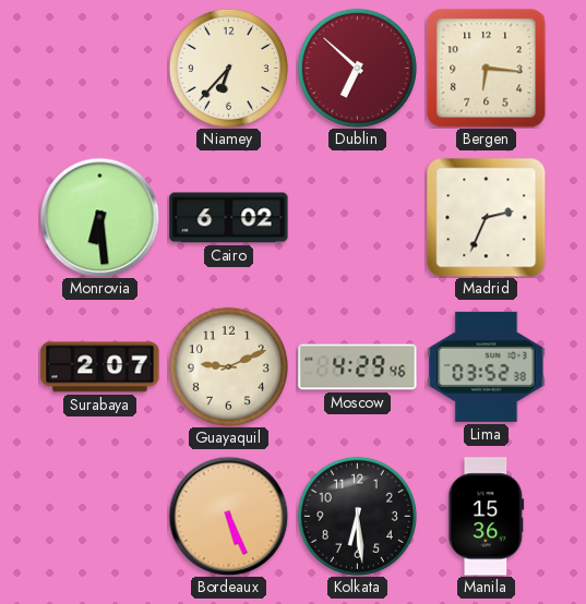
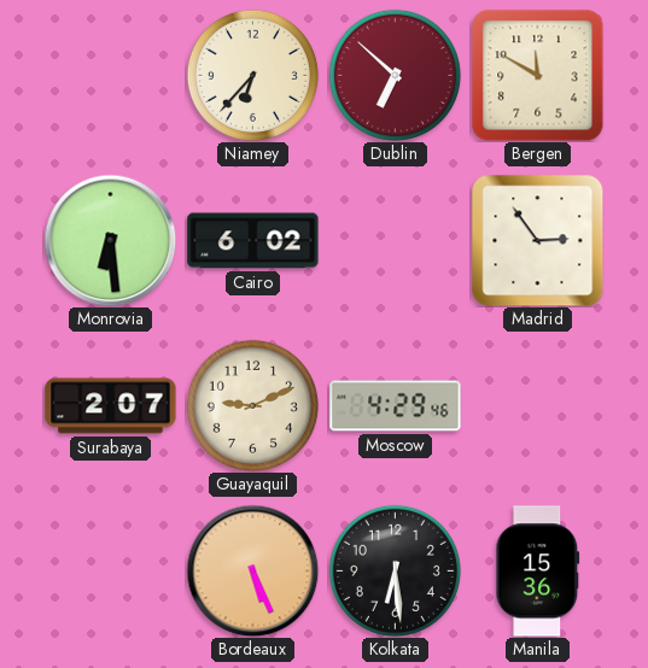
Bergen: 6:16 -> 11:50
Madrid: 2:34 -> 2:54
Lima: 03:52 -> none
